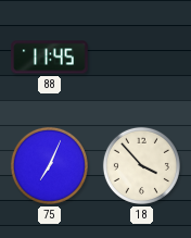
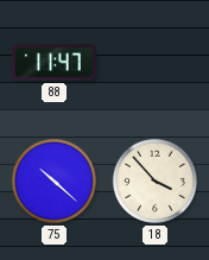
88: 11:45 -> 11:47
75: 7:04 -> 10:22
